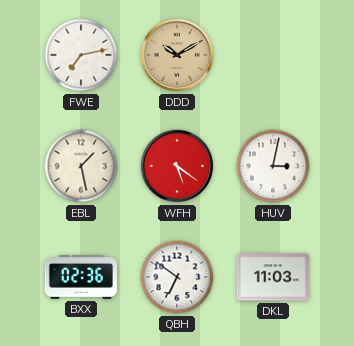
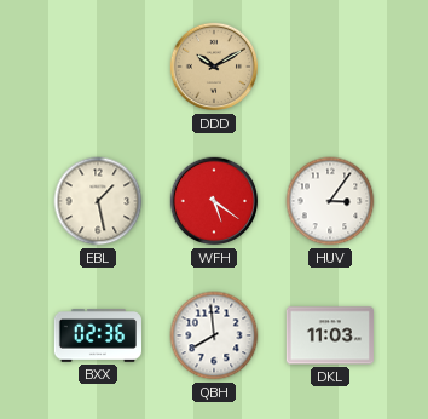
FWE: 7:13 -> none
HUV: 3:02 -> 3:06
QBH: 6:51 -> 7:59
